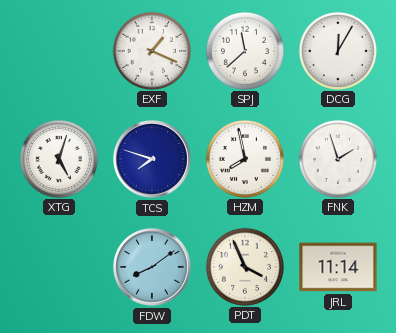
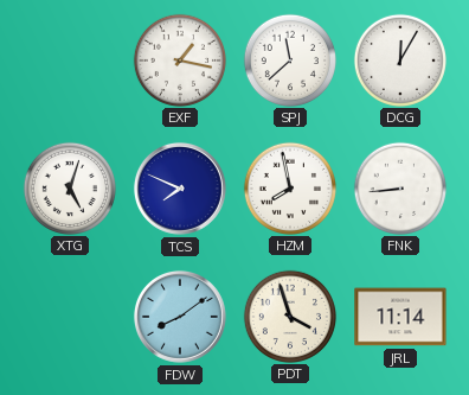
EXF: 1:19 -> 1:17
TCS: 7:48 -> 7:49
FNK: 1:57 -> 8:44
PDT: 3:56 -> 3:57
